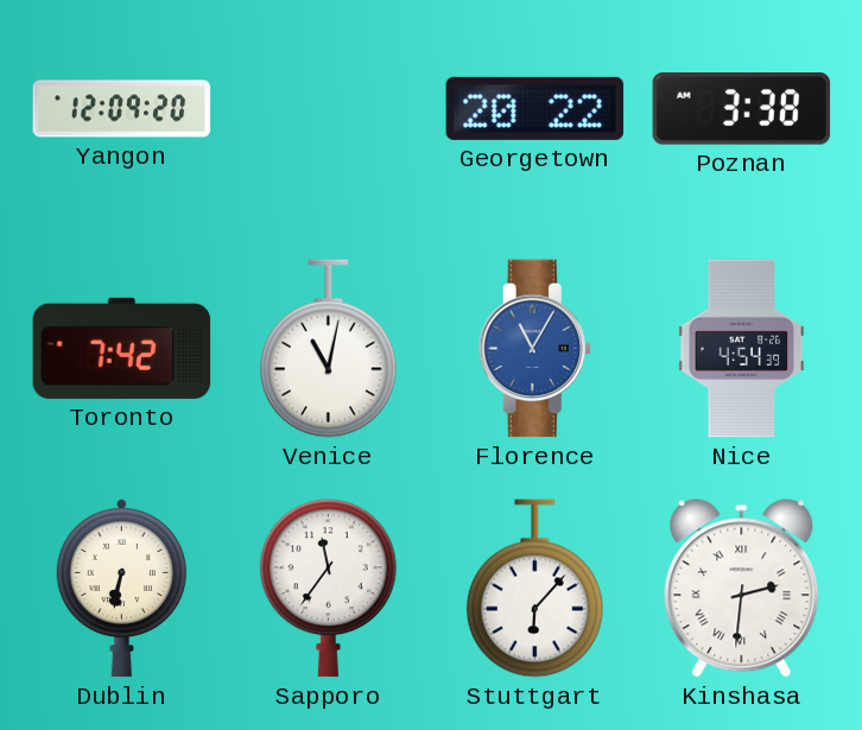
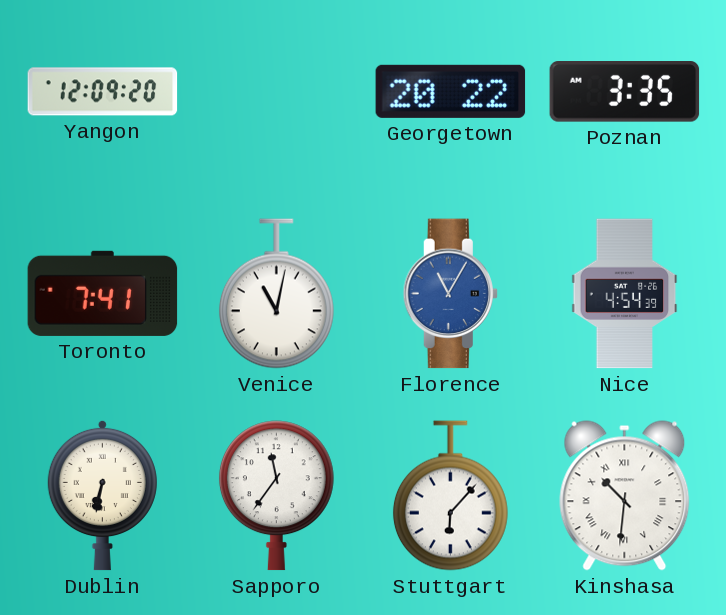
Poznan: 3:38 -> 3:35
Toronto: 7:42 -> 7:41
Kinshasa: 2:31 -> 10:31
